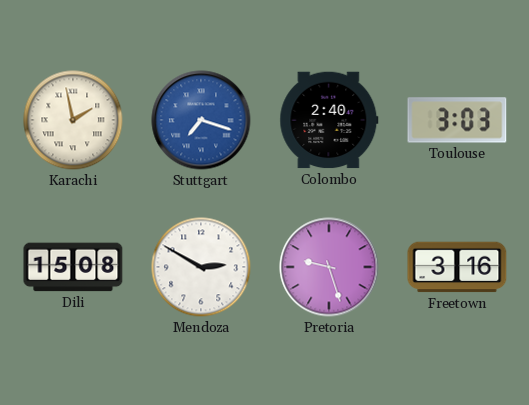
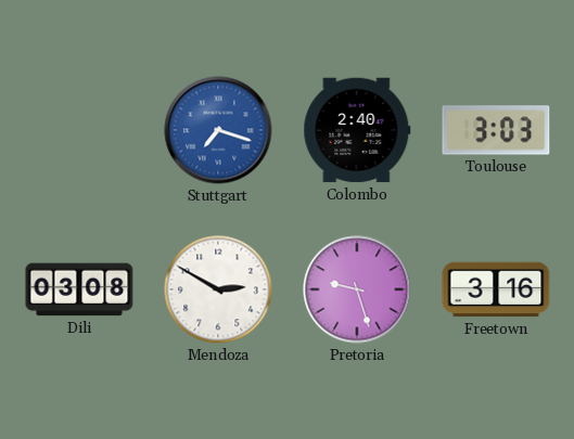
Karachi: 1:58 -> none
Dili: 15:08 -> 03:08
